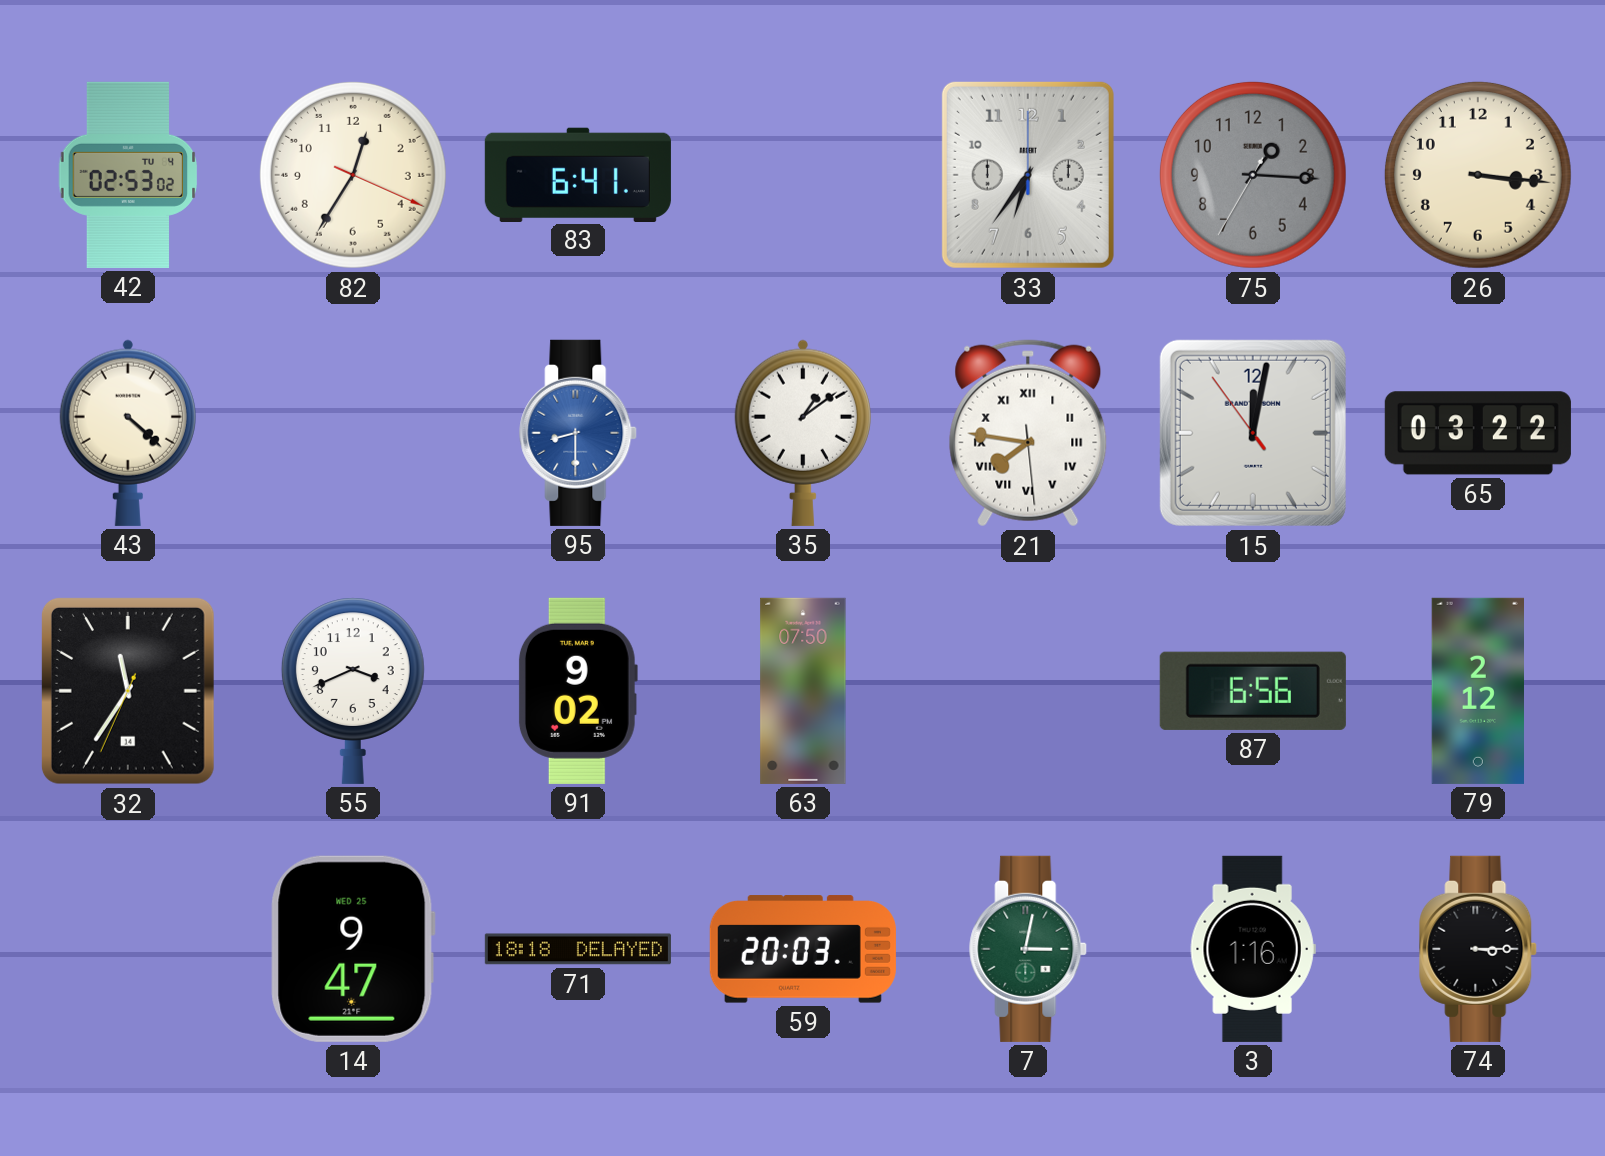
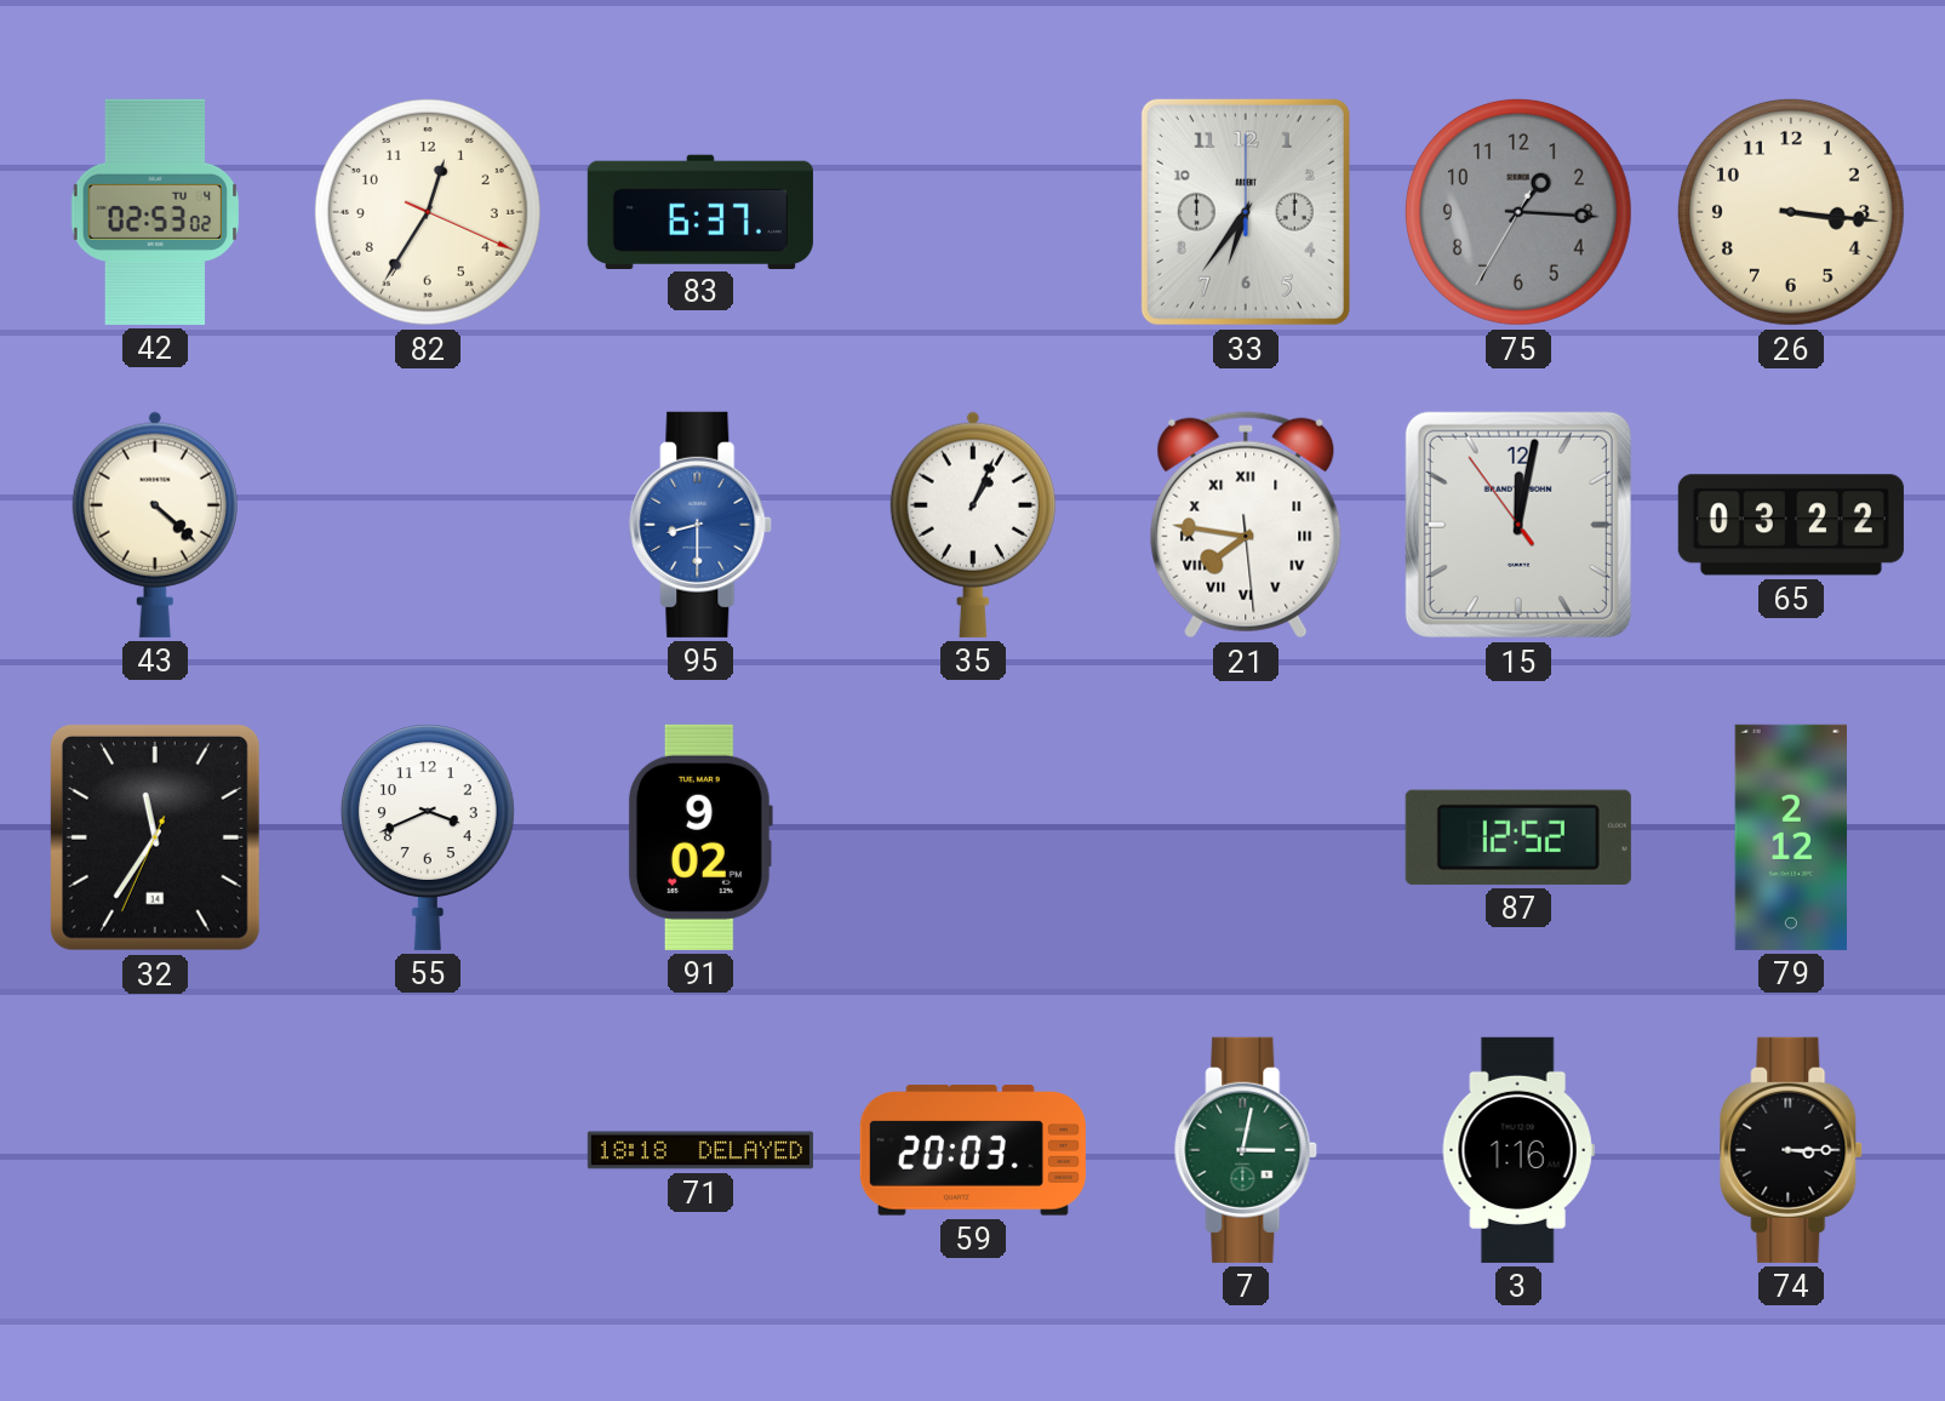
83: 6:41 -> 6:37
35: 1:09 -> 1:04
63: 07:50 -> none
87: 6:56 -> 12:52
14: 9:47 -> none
